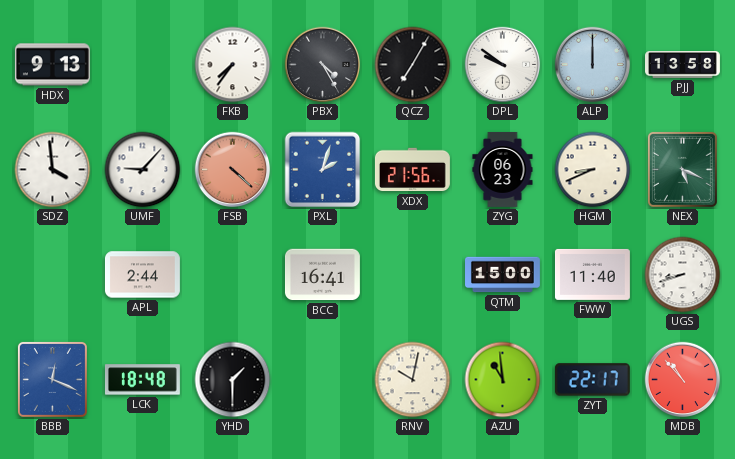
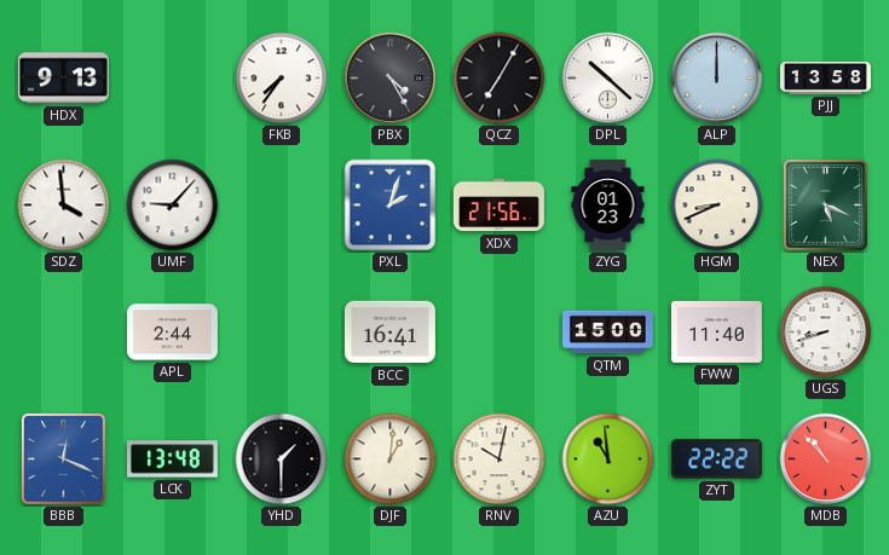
DPL: 9:51 -> 10:22
FSB: 4:22 -> none
ZYG: 06:23 -> 01:23
LCK: 18:48 -> 13:48
DJF: none -> 1:01
ZYT: 22:17 -> 22:22
